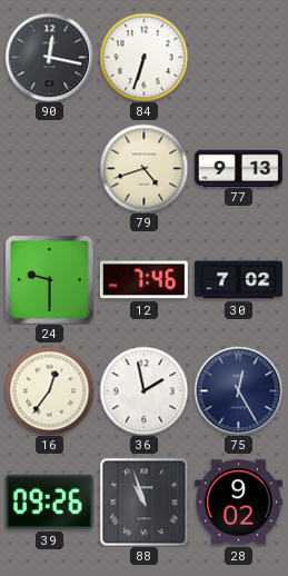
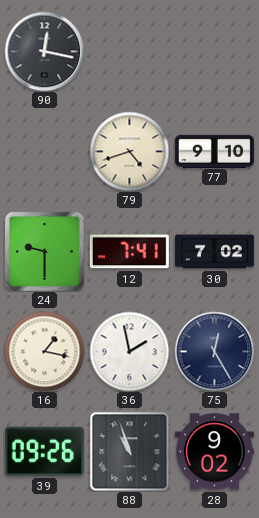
84: 6:33 -> none
77: 9:13 -> 9:10
12: 7:46 -> 7:41
16: 12:36 -> 1:17
